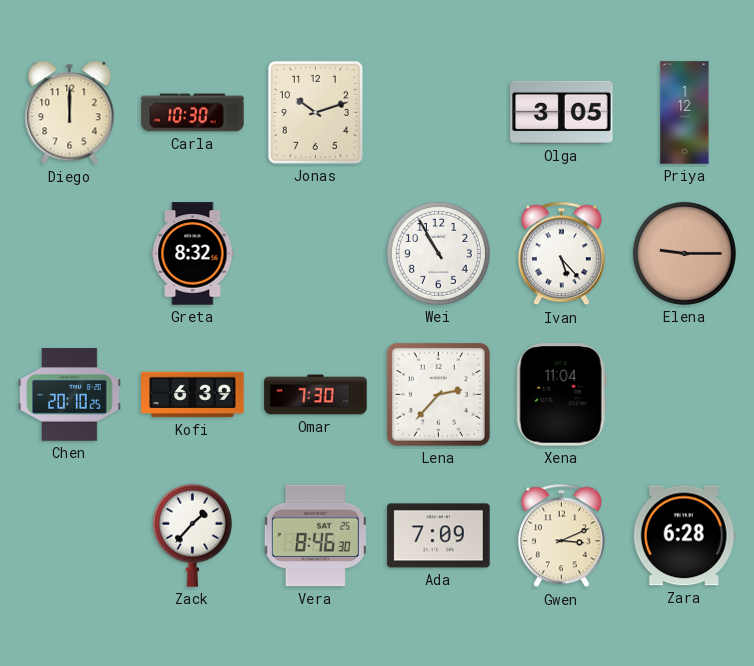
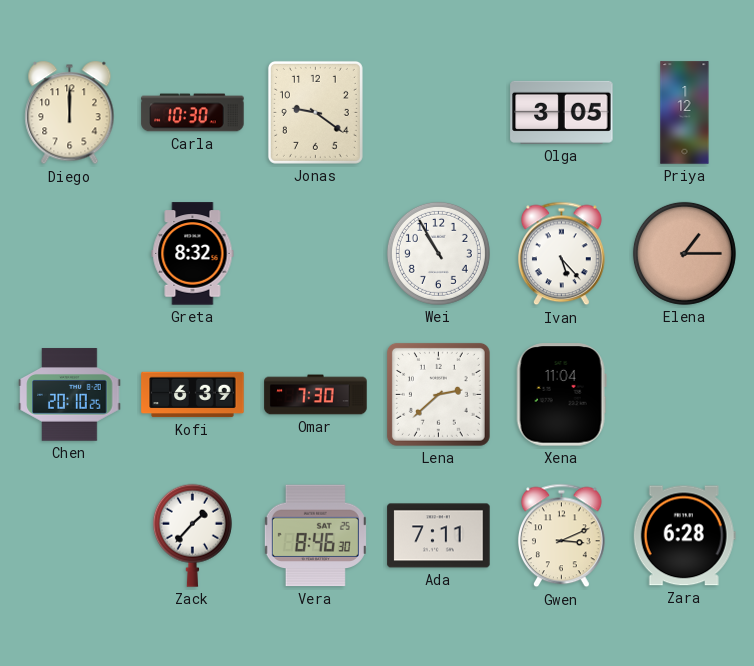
Jonas: 10:12 -> 9:21
Elena: 9:15 -> 1:15
Lena: 2:37 -> 2:38
Ada: 7:09 -> 7:11
